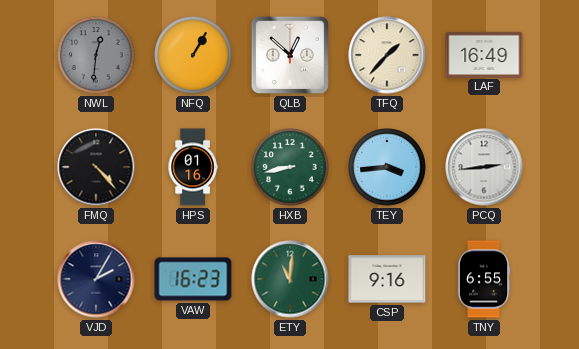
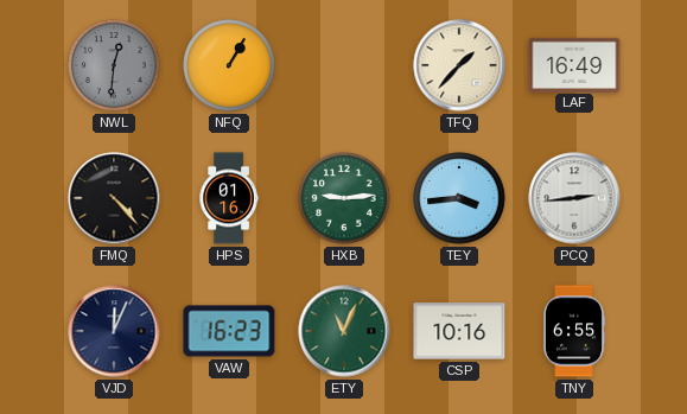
QLB: 12:52 -> none
HXB: 8:43 -> 9:14
VJD: 2:05 -> 12:04
ETY: 11:01 -> 11:04
CSP: 9:16 -> 10:16
